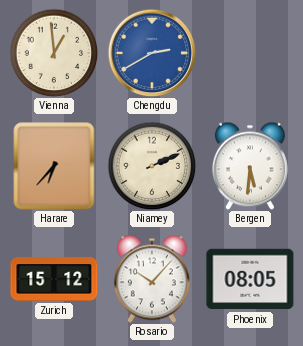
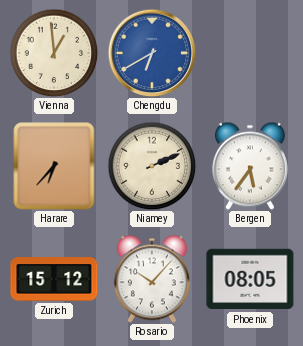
Chengdu: 2:40 -> 6:40
Bergen: 5:31 -> 5:36
